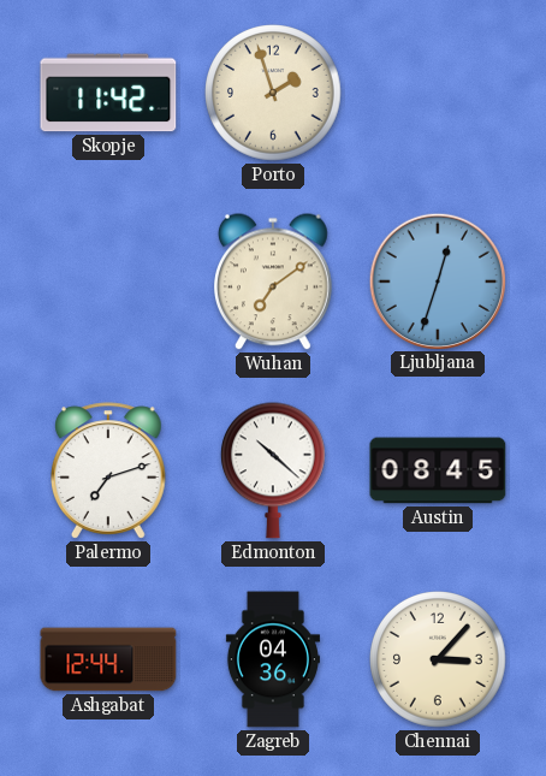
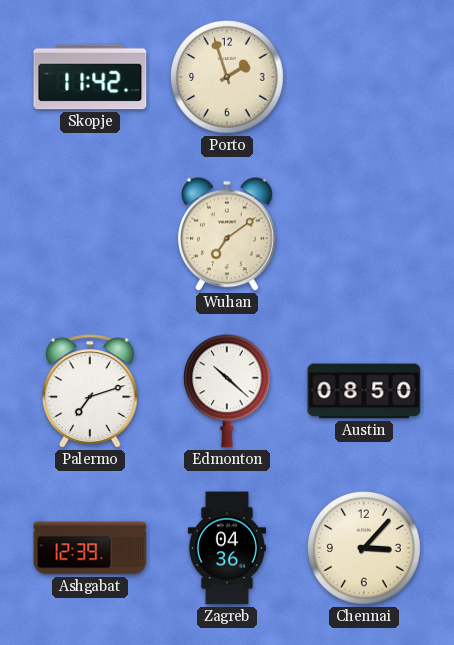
Ljubljana: 12:33 -> none
Austin: 08:45 -> 08:50
Ashgabat: 12:44 -> 12:39
